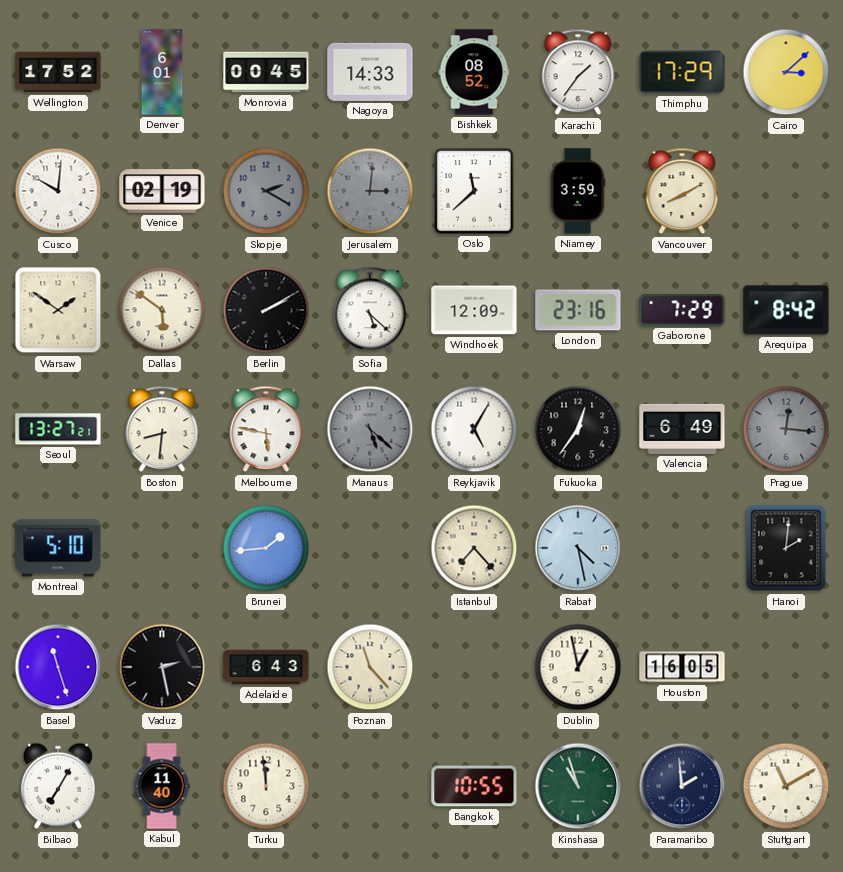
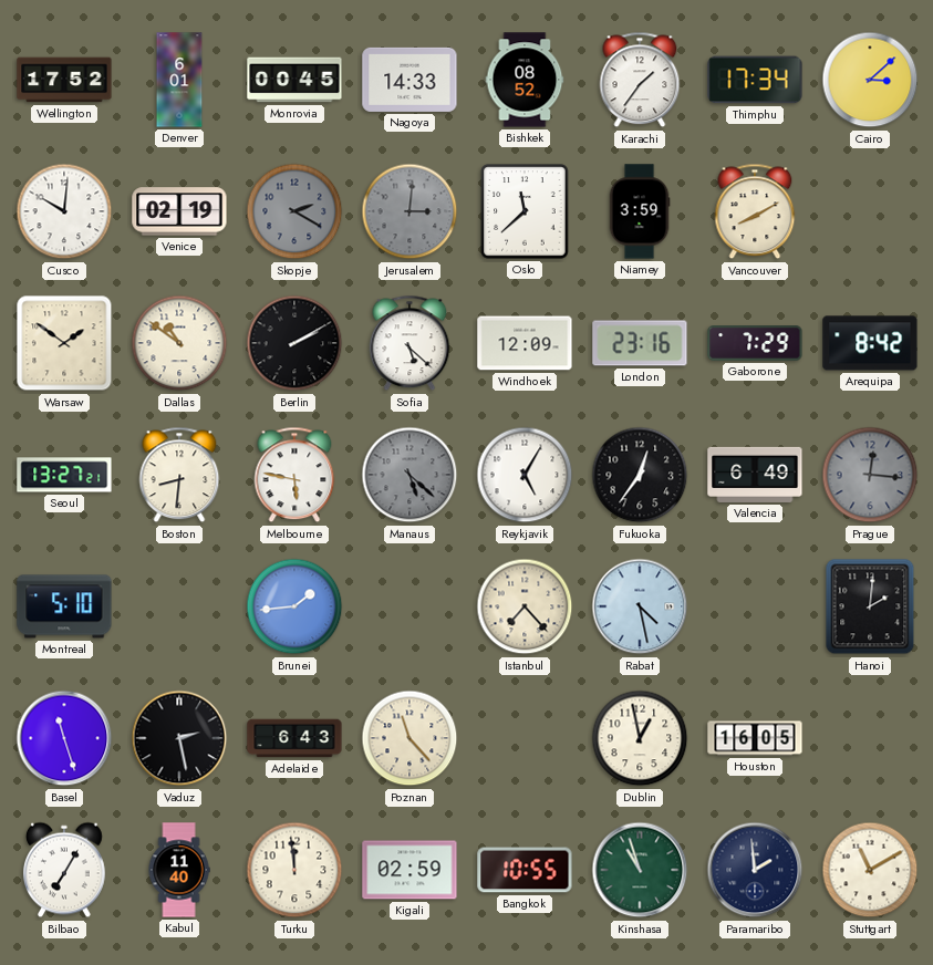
Thimphu: 17:29 -> 17:34
Dallas: 5:51 -> 10:51
Kigali: none -> 02:59
